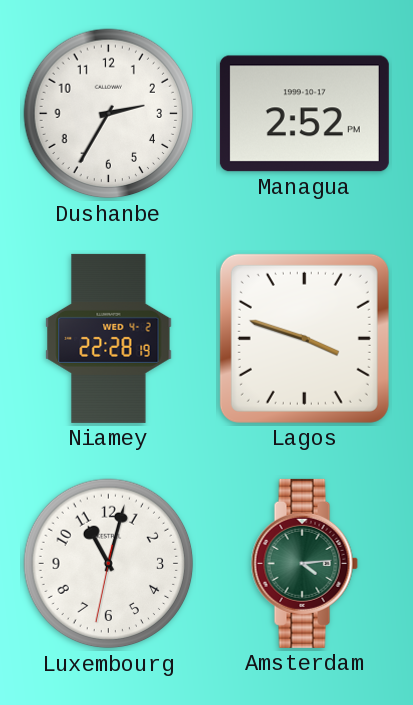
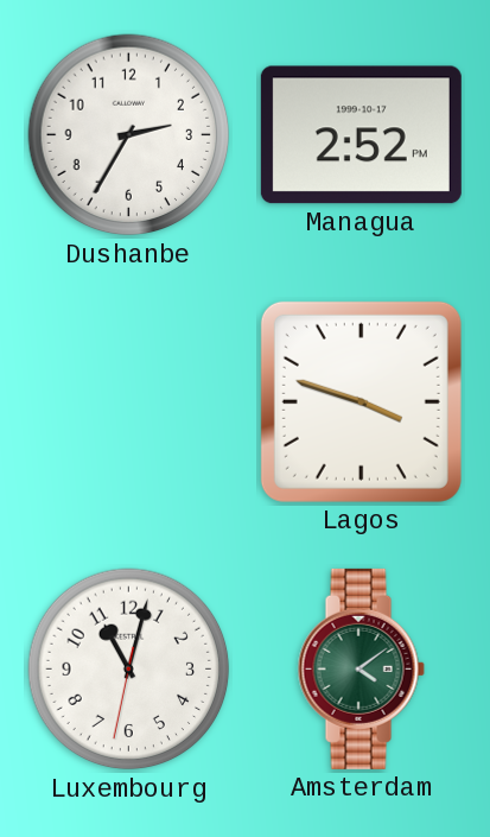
Niamey: 22:28 -> none
Amsterdam: 4:14 -> 4:09
